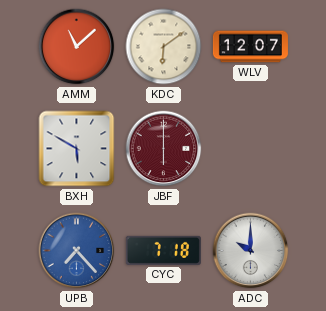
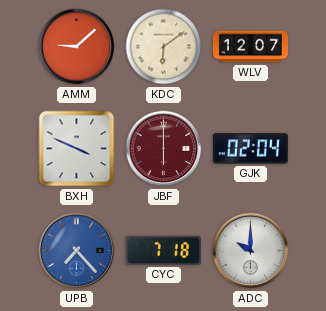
AMM: 11:08 -> 9:08
BXH: 5:50 -> 3:49
GJK: none -> 02:04
